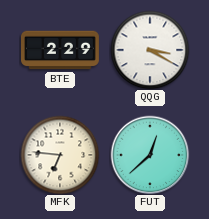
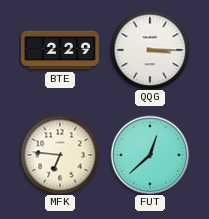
QQG: 3:20 -> 3:15
